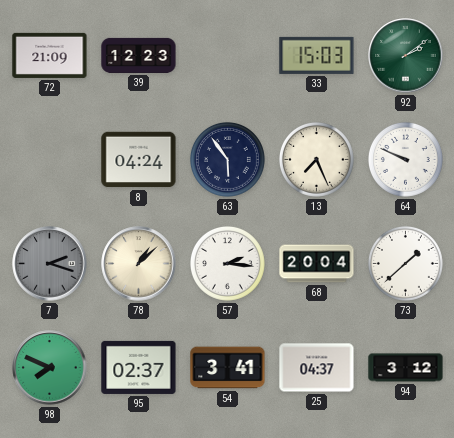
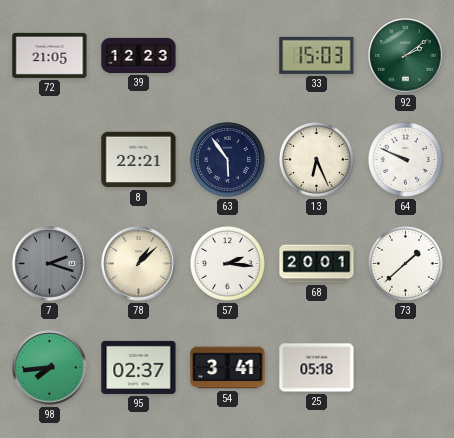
72: 21:09 -> 21:05
8: 04:24 -> 22:21
13: 7:26 -> 6:26
68: 20:04 -> 20:01
98: 7:49 -> 7:44
25: 04:37 -> 05:18
94: 3:12 -> none
